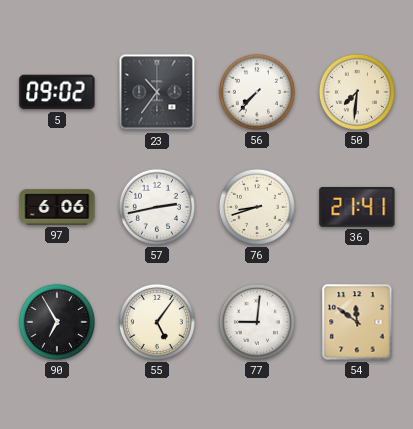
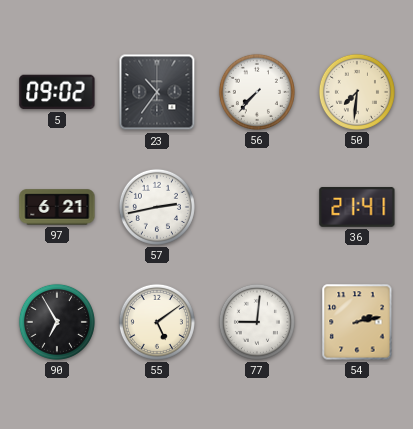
97: 6:06 -> 6:21
76: 8:42 -> none
55: 5:06 -> 5:09
54: 11:51 -> 2:13
